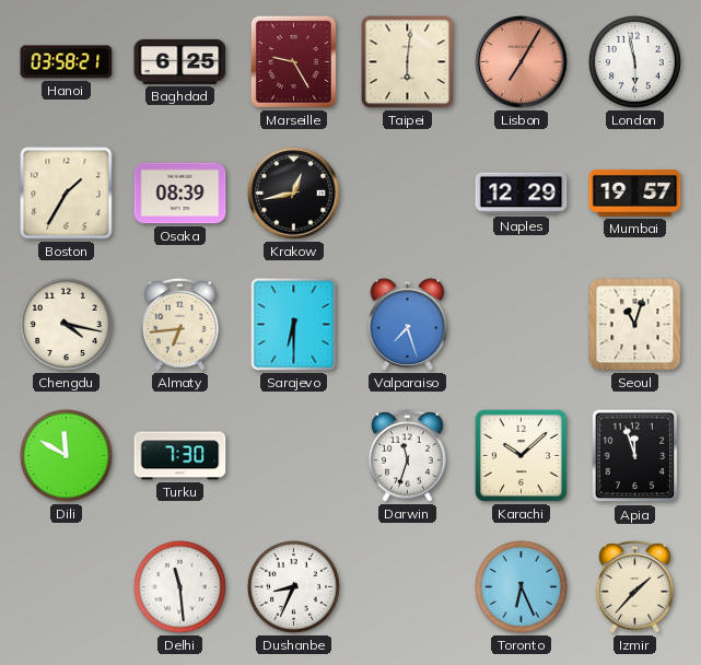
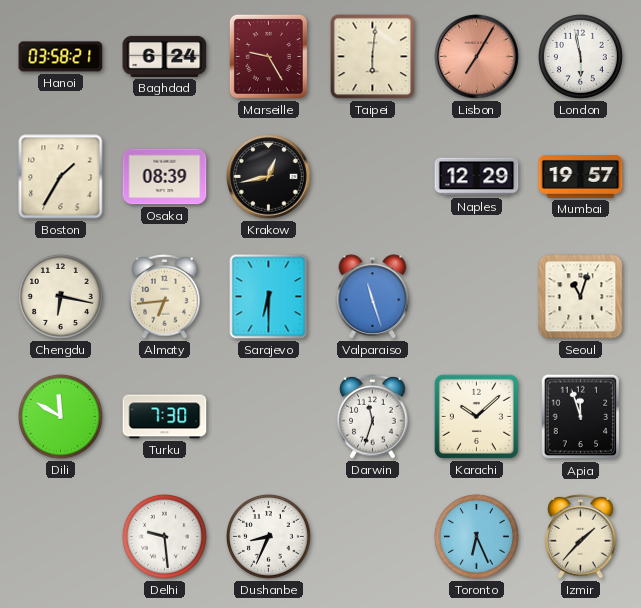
Baghdad: 6:25 -> 6:24
Chengdu: 4:17 -> 6:17
Valparaiso: 7:27 -> 11:27
Delhi: 11:29 -> 9:29
